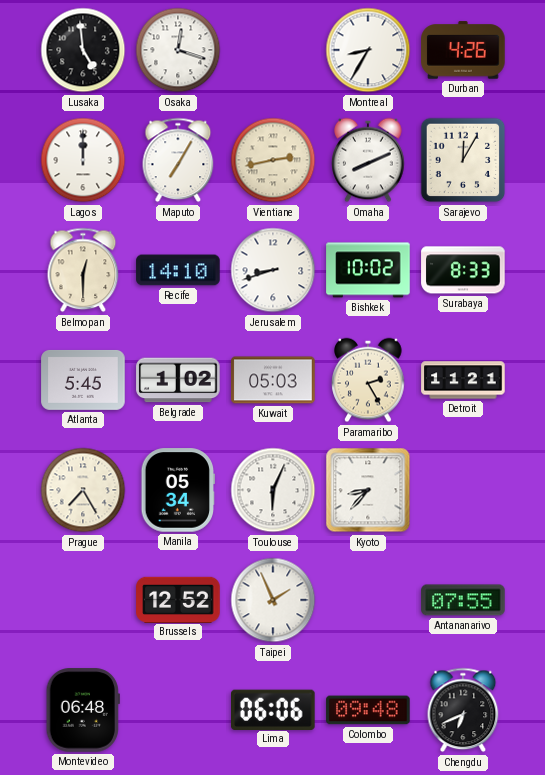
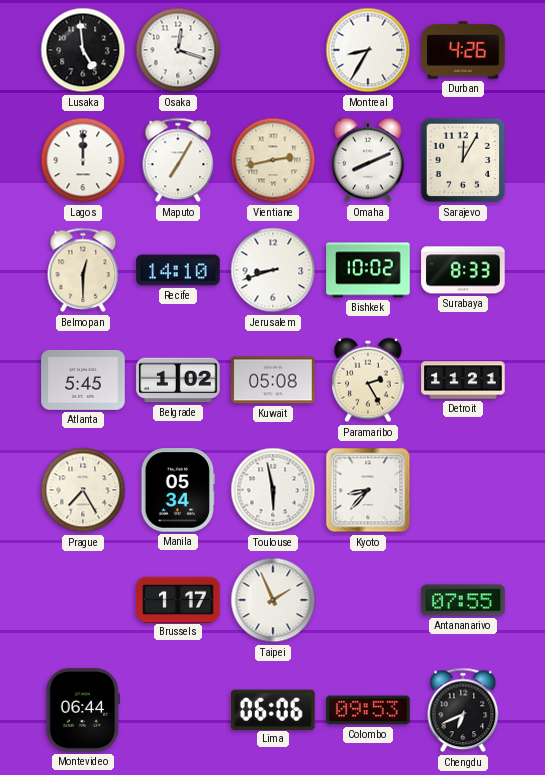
Kuwait: 05:03 -> 05:08
Toulouse: 6:04 -> 5:58
Brussels: 12:52 -> 1:17
Montevideo: 06:48 -> 06:44
Colombo: 09:48 -> 09:53
